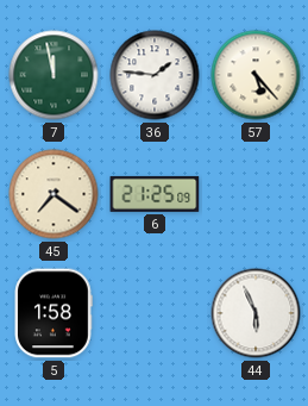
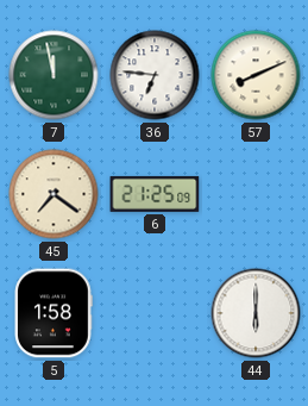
36: 1:46 -> 6:46
57: 5:23 -> 8:11
44: 5:56 -> 6:00
